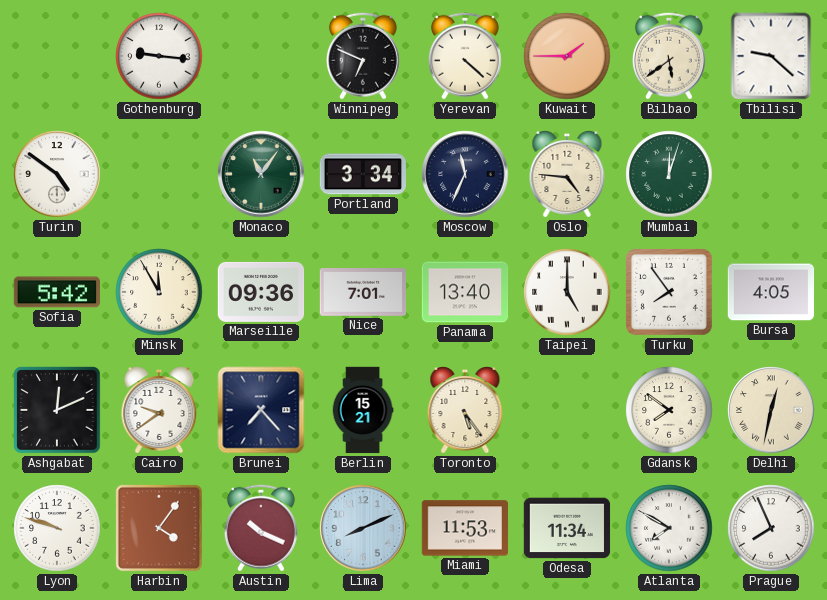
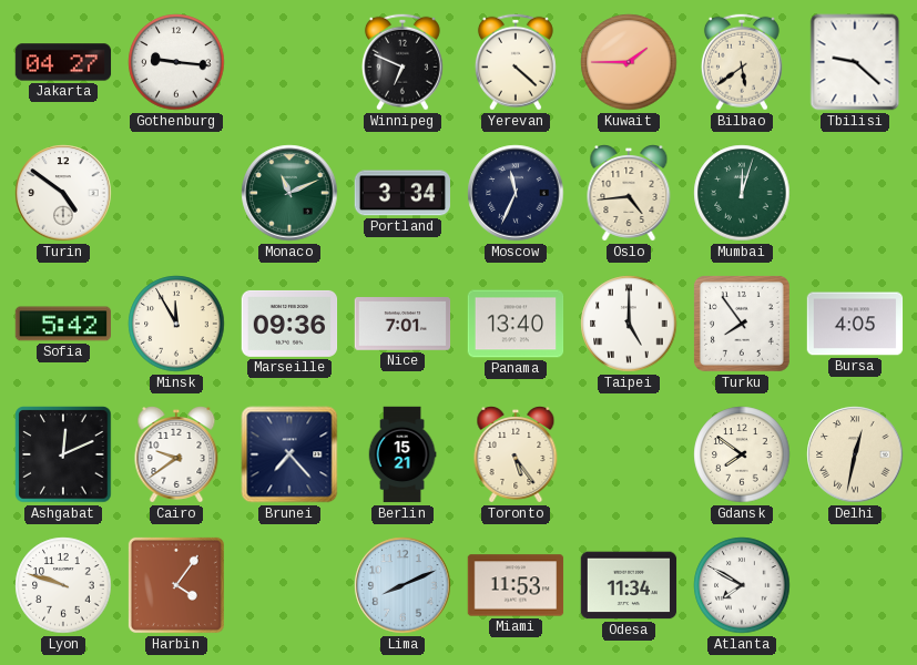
Jakarta: none -> 04:27
Monaco: 11:06 -> 11:11
Oslo: 4:46 -> 4:44
Austin: 10:19 -> none
Prague: 7:56 -> none
